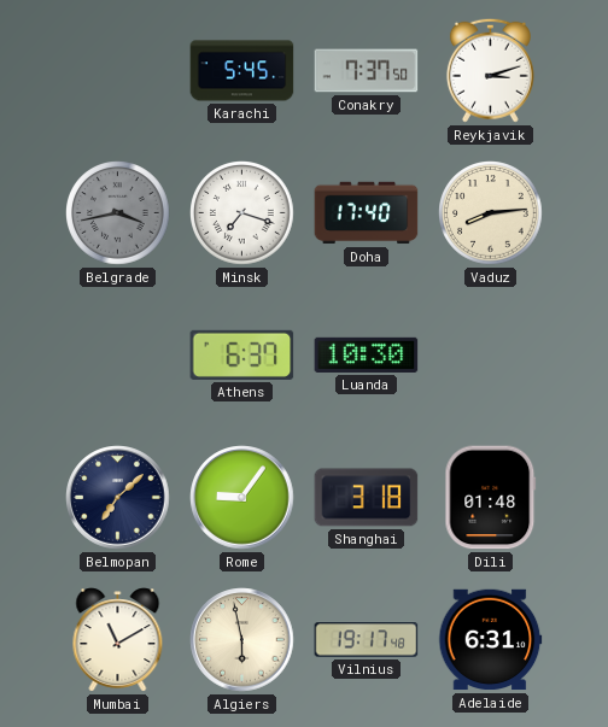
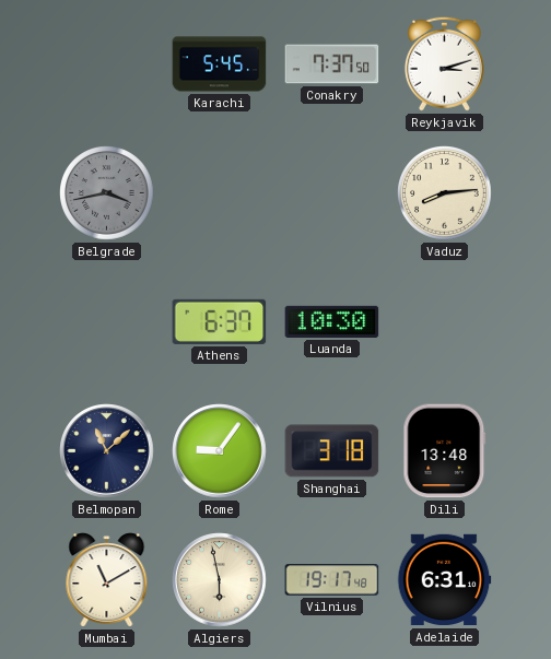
Minsk: 7:18 -> none
Doha: 17:40 -> none
Belmopan: 7:08 -> 11:08
Dili: 01:48 -> 13:48
